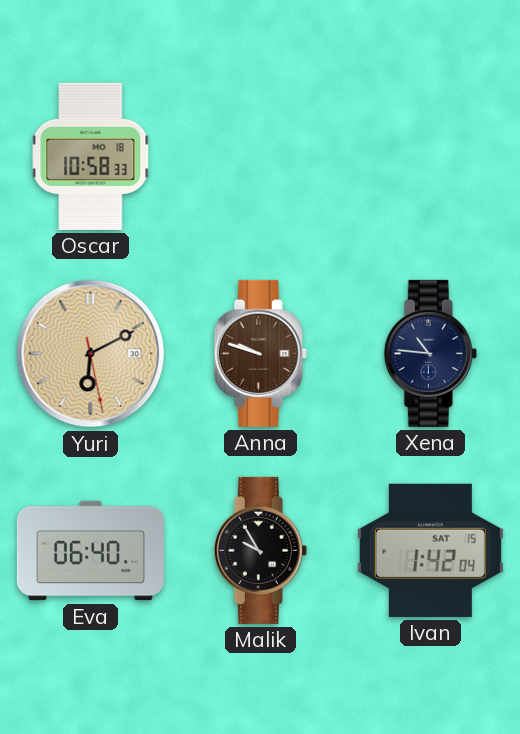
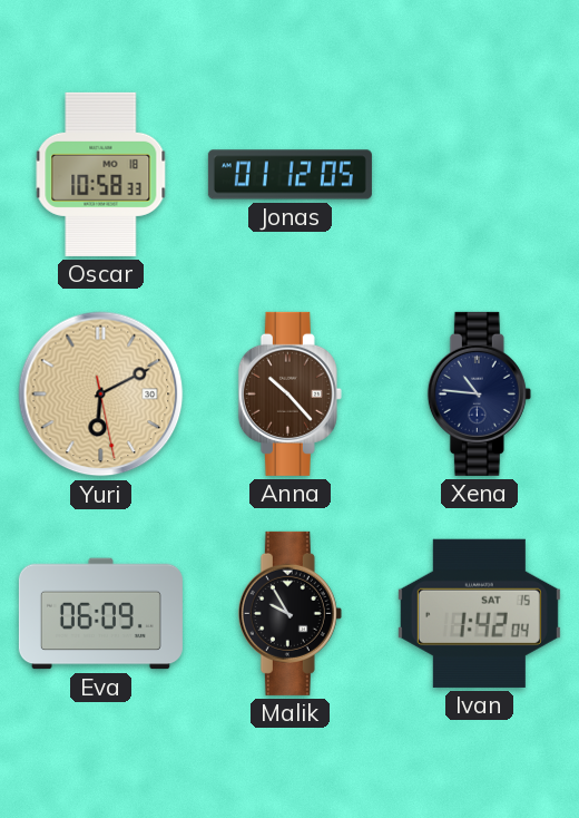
Jonas: none -> 01:12
Anna: 9:48 -> 10:23
Eva: 06:40 -> 06:09
